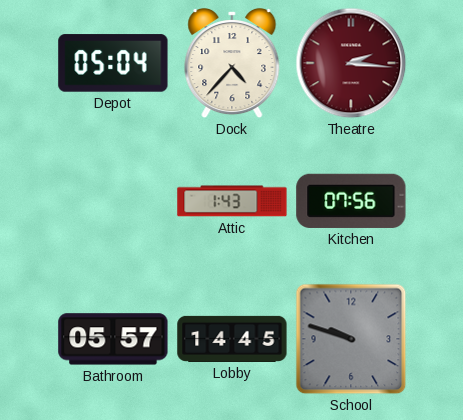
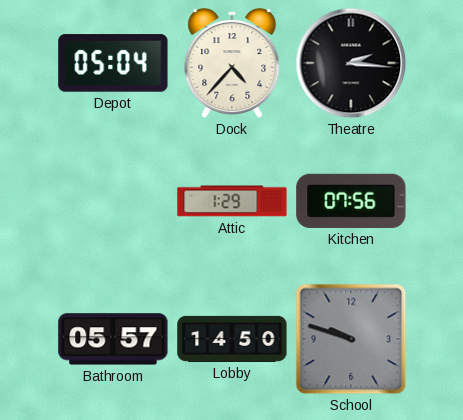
Theatre dial: burgundy -> black
Attic: 1:43 -> 1:29
Lobby: 14:45 -> 14:50
